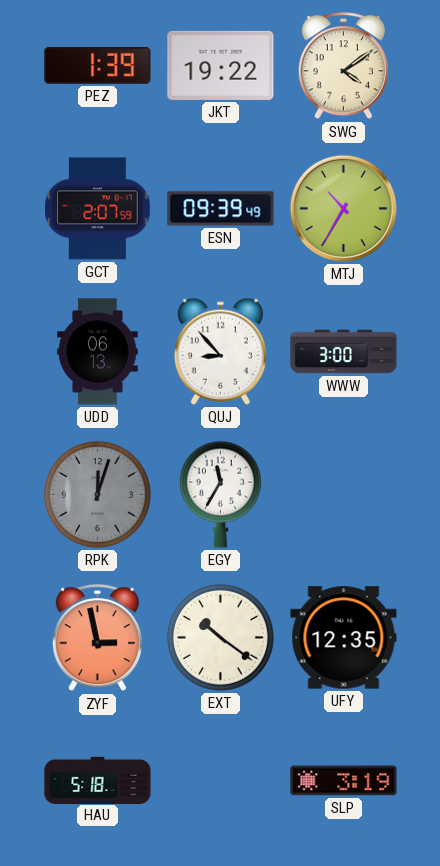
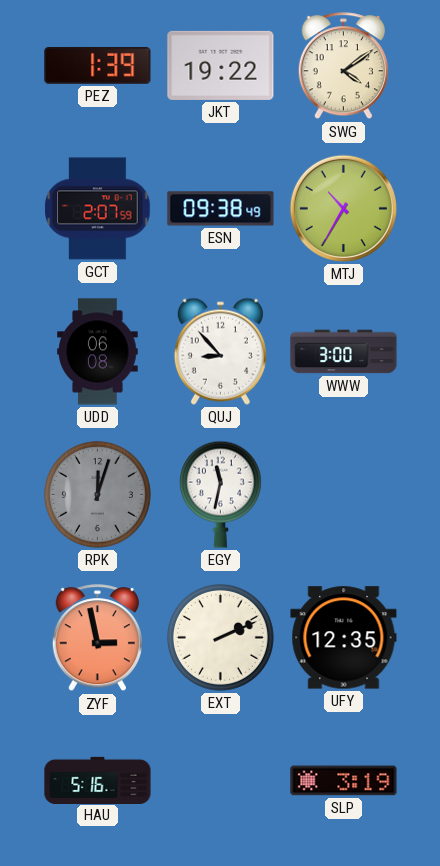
ESN: 09:39 -> 09:38
UDD: 06:13 -> 06:08
EGY: 11:35 -> 11:32
EXT: 10:21 -> 2:11
HAU: 5:18 -> 5:16
